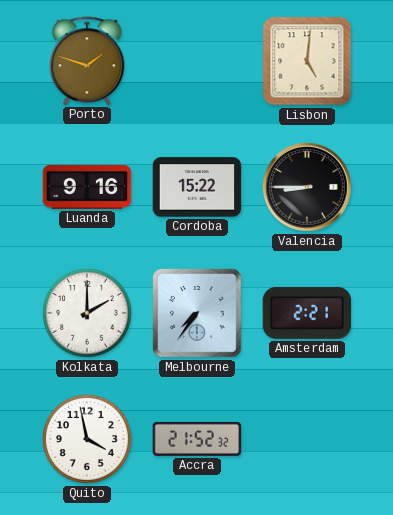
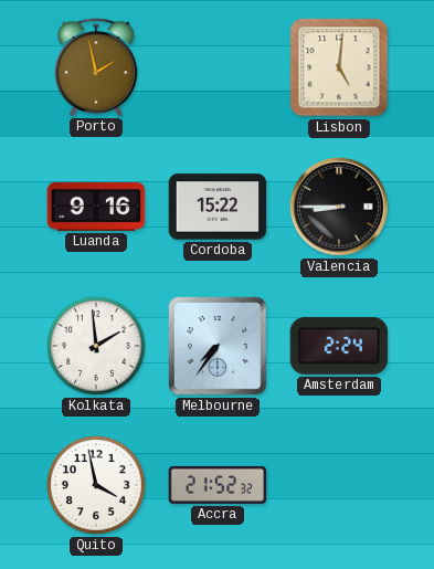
Porto: 1:48 -> 1:58
Kolkata: 2:00 -> 1:59
Amsterdam: 2:21 -> 2:24
